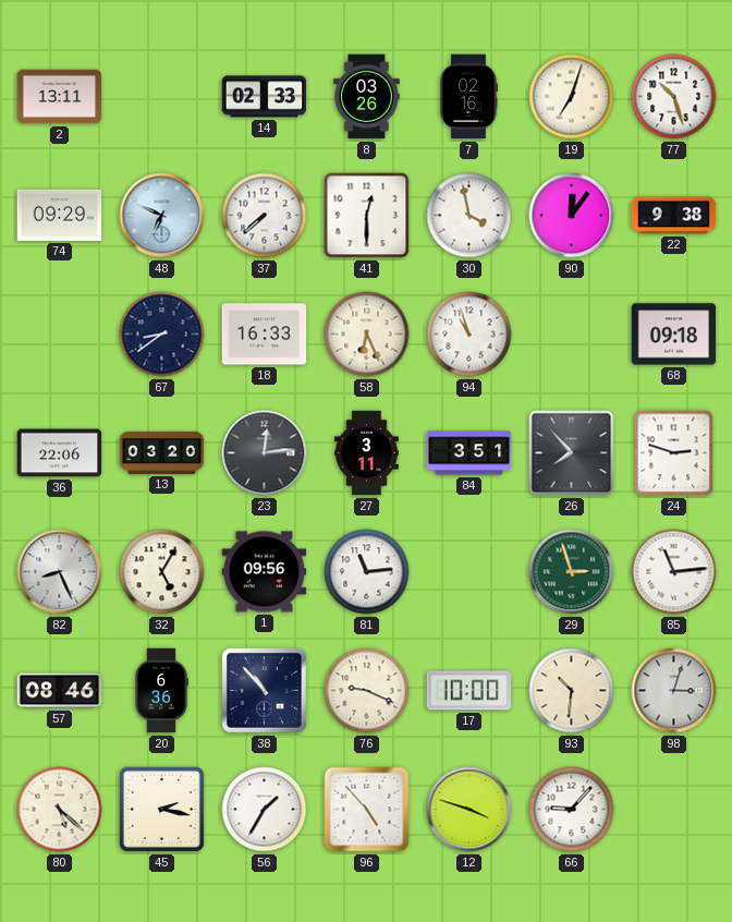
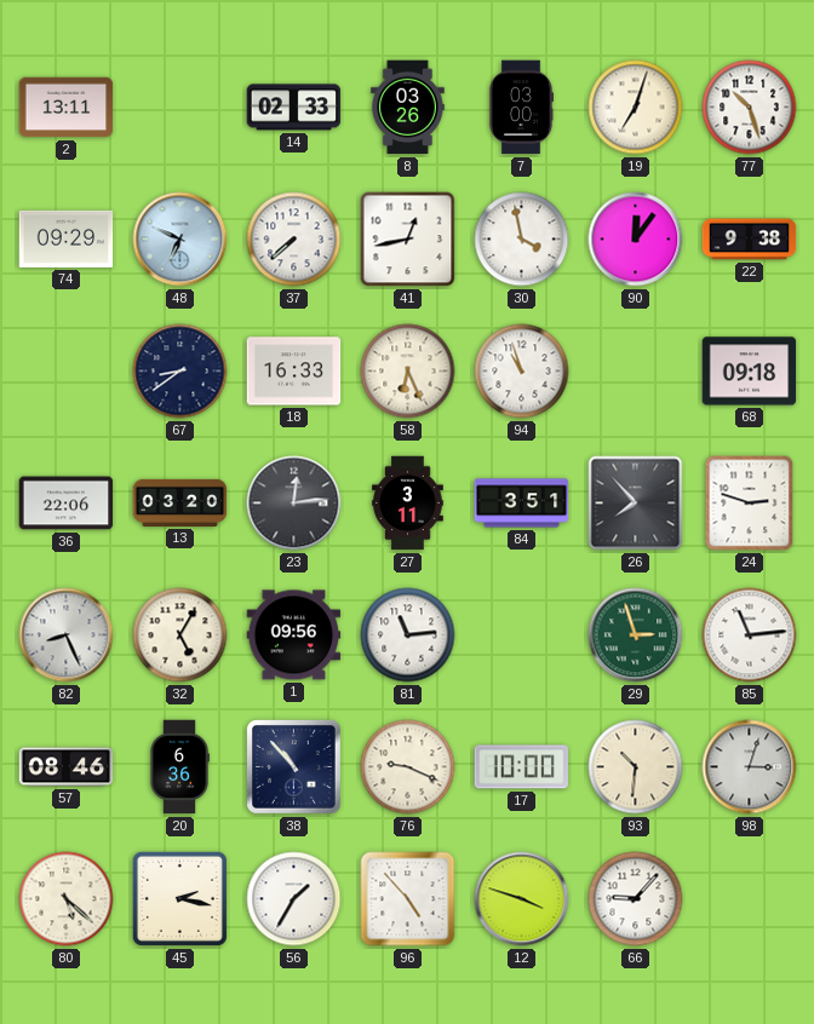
7: 02:16 -> 03:00
41: 12:30 -> 12:43
